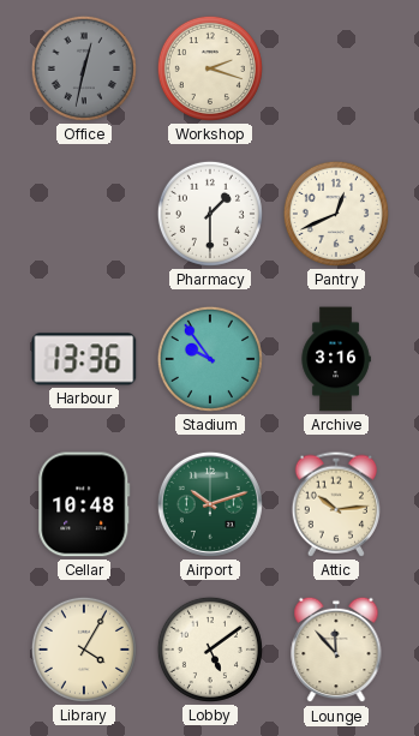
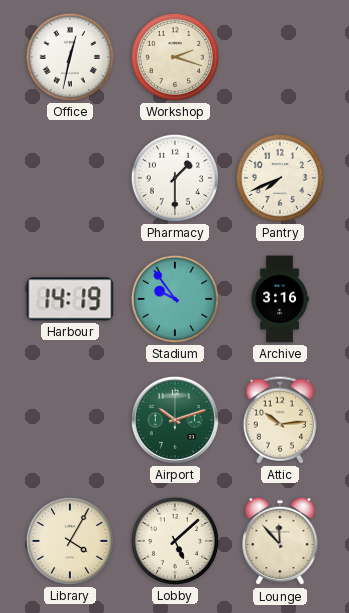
Office dial: grey -> white
Pantry: 12:41 -> 7:41
Harbour: 13:36 -> 14:19
Cellar: 10:48 -> none
Lobby: 5:09 -> 5:08
